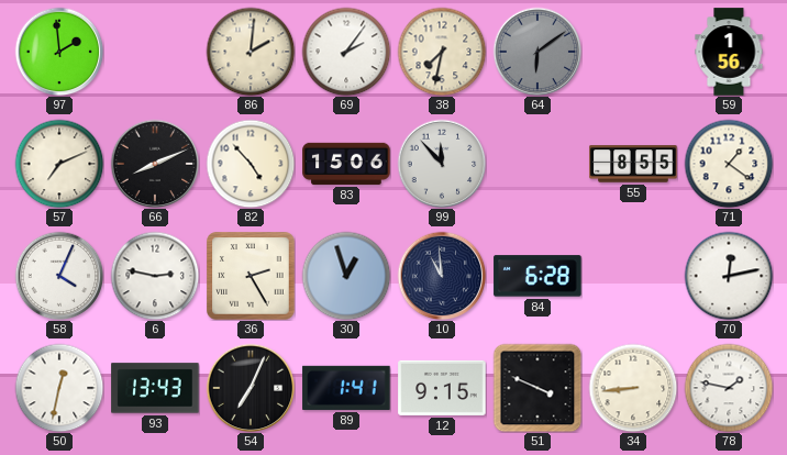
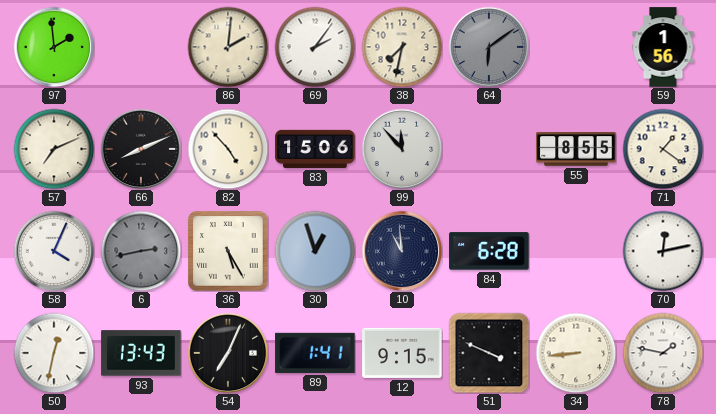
6: 2:47 -> 2:43
6 dial: white -> grey
36: 2:25 -> 5:25
